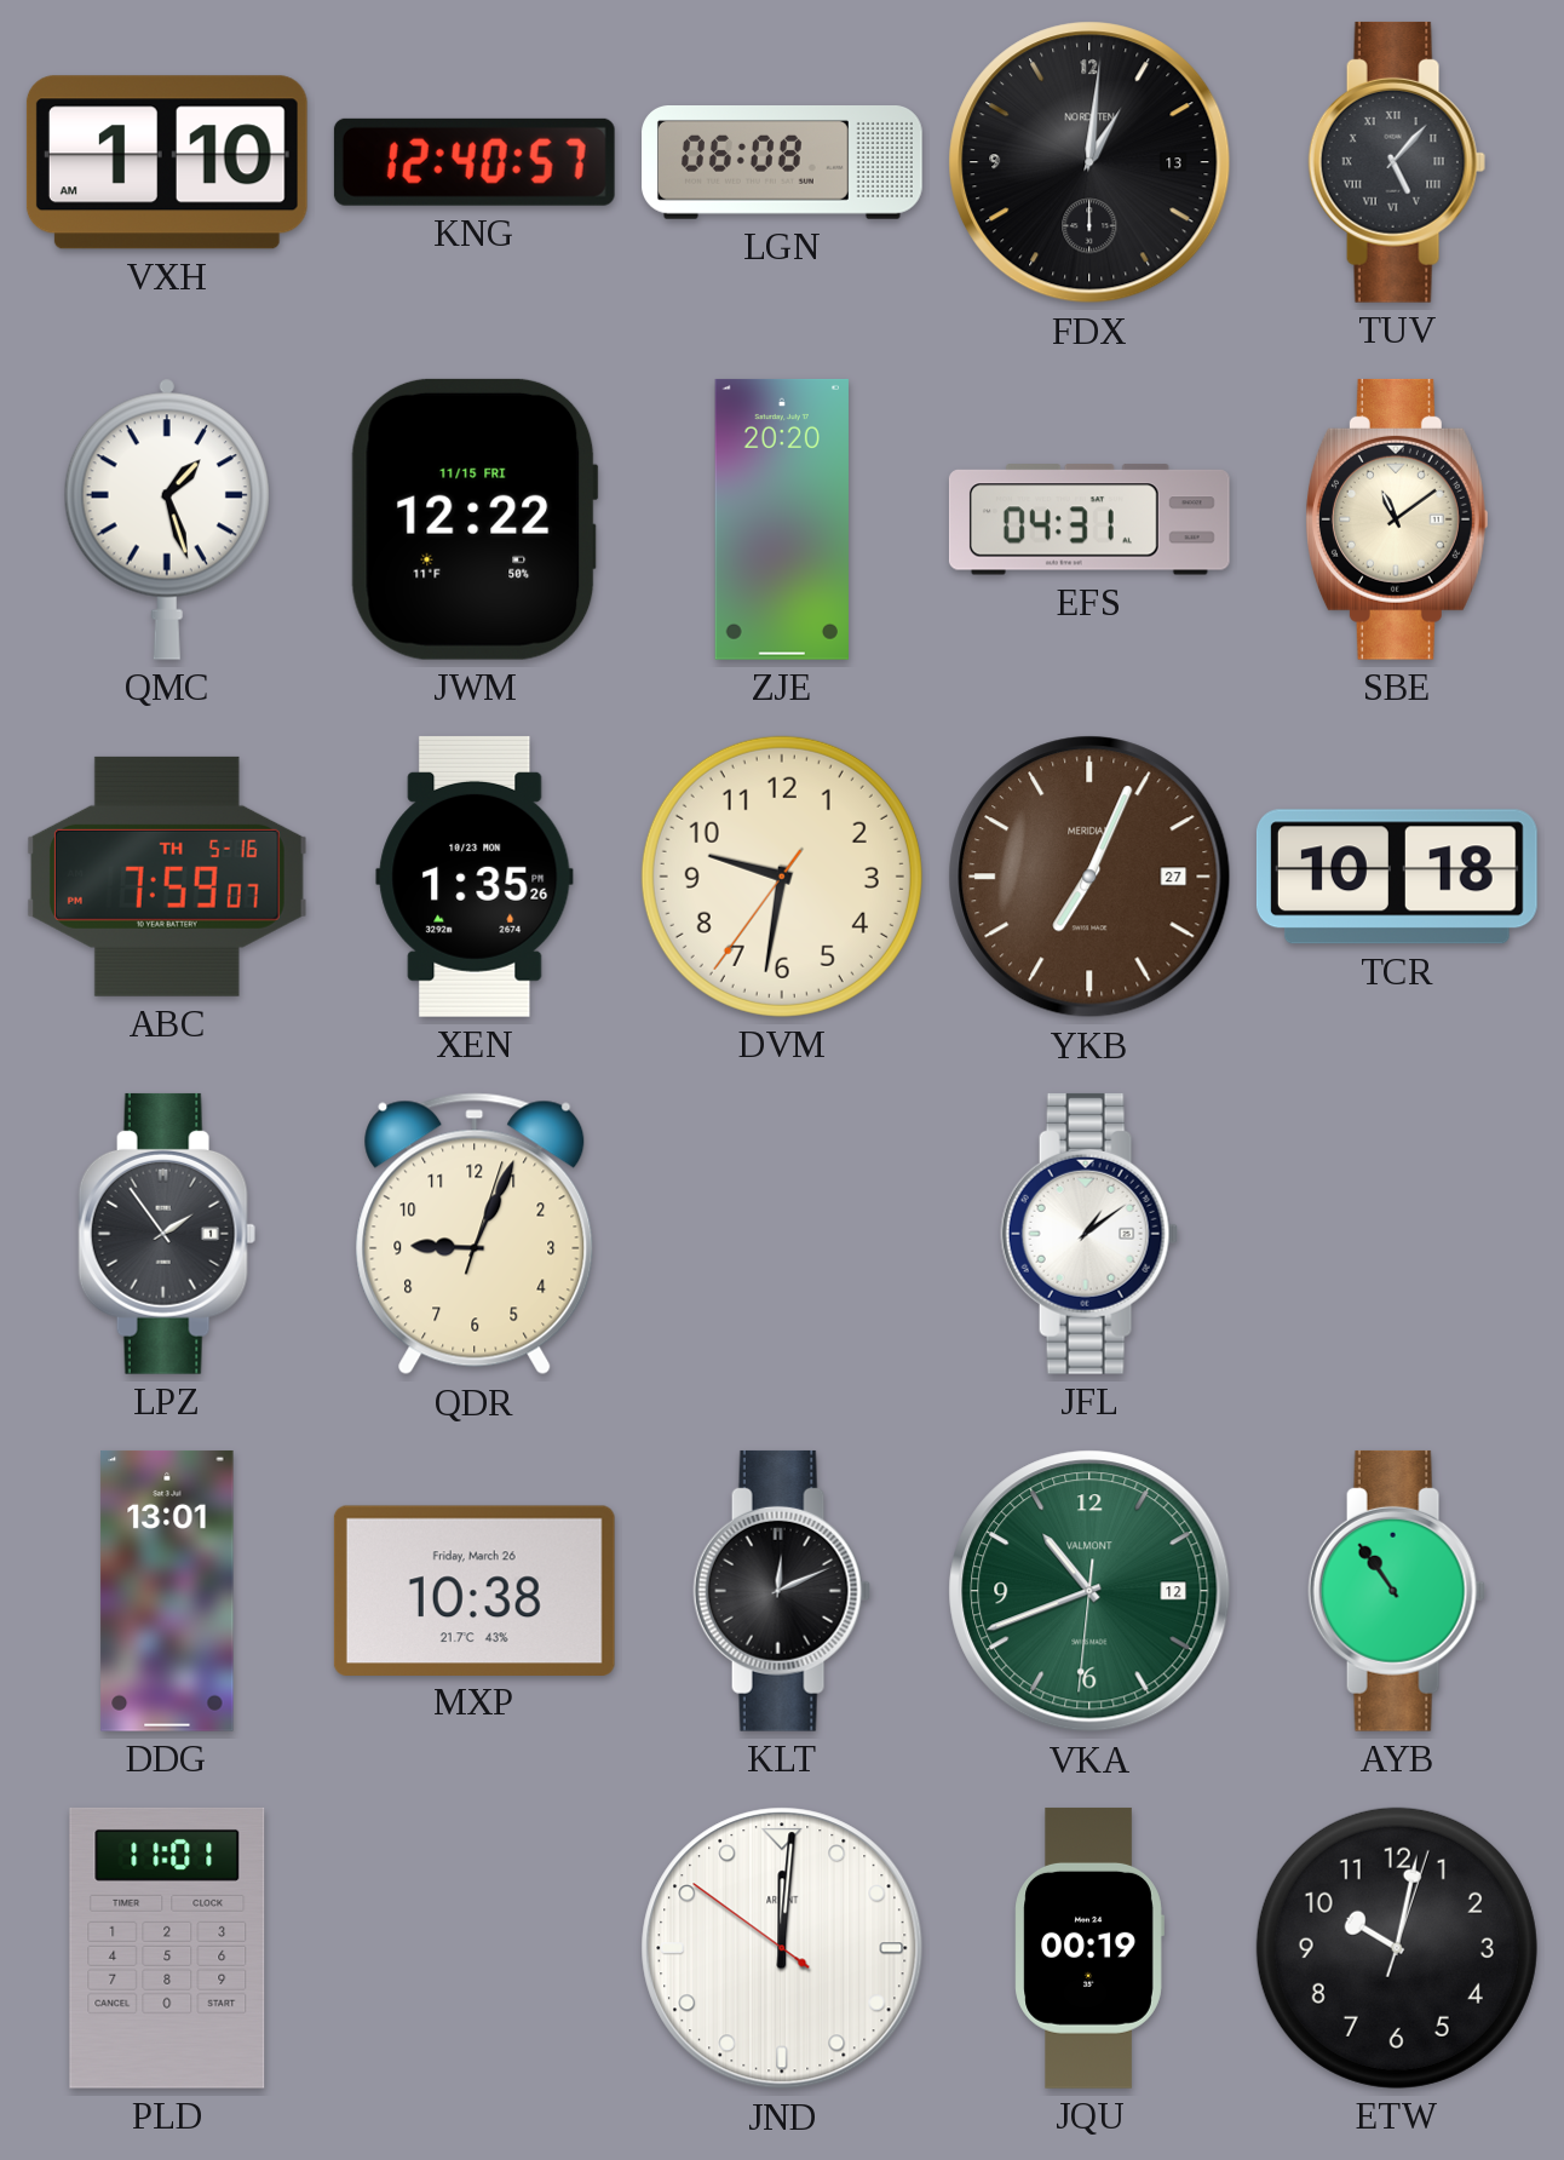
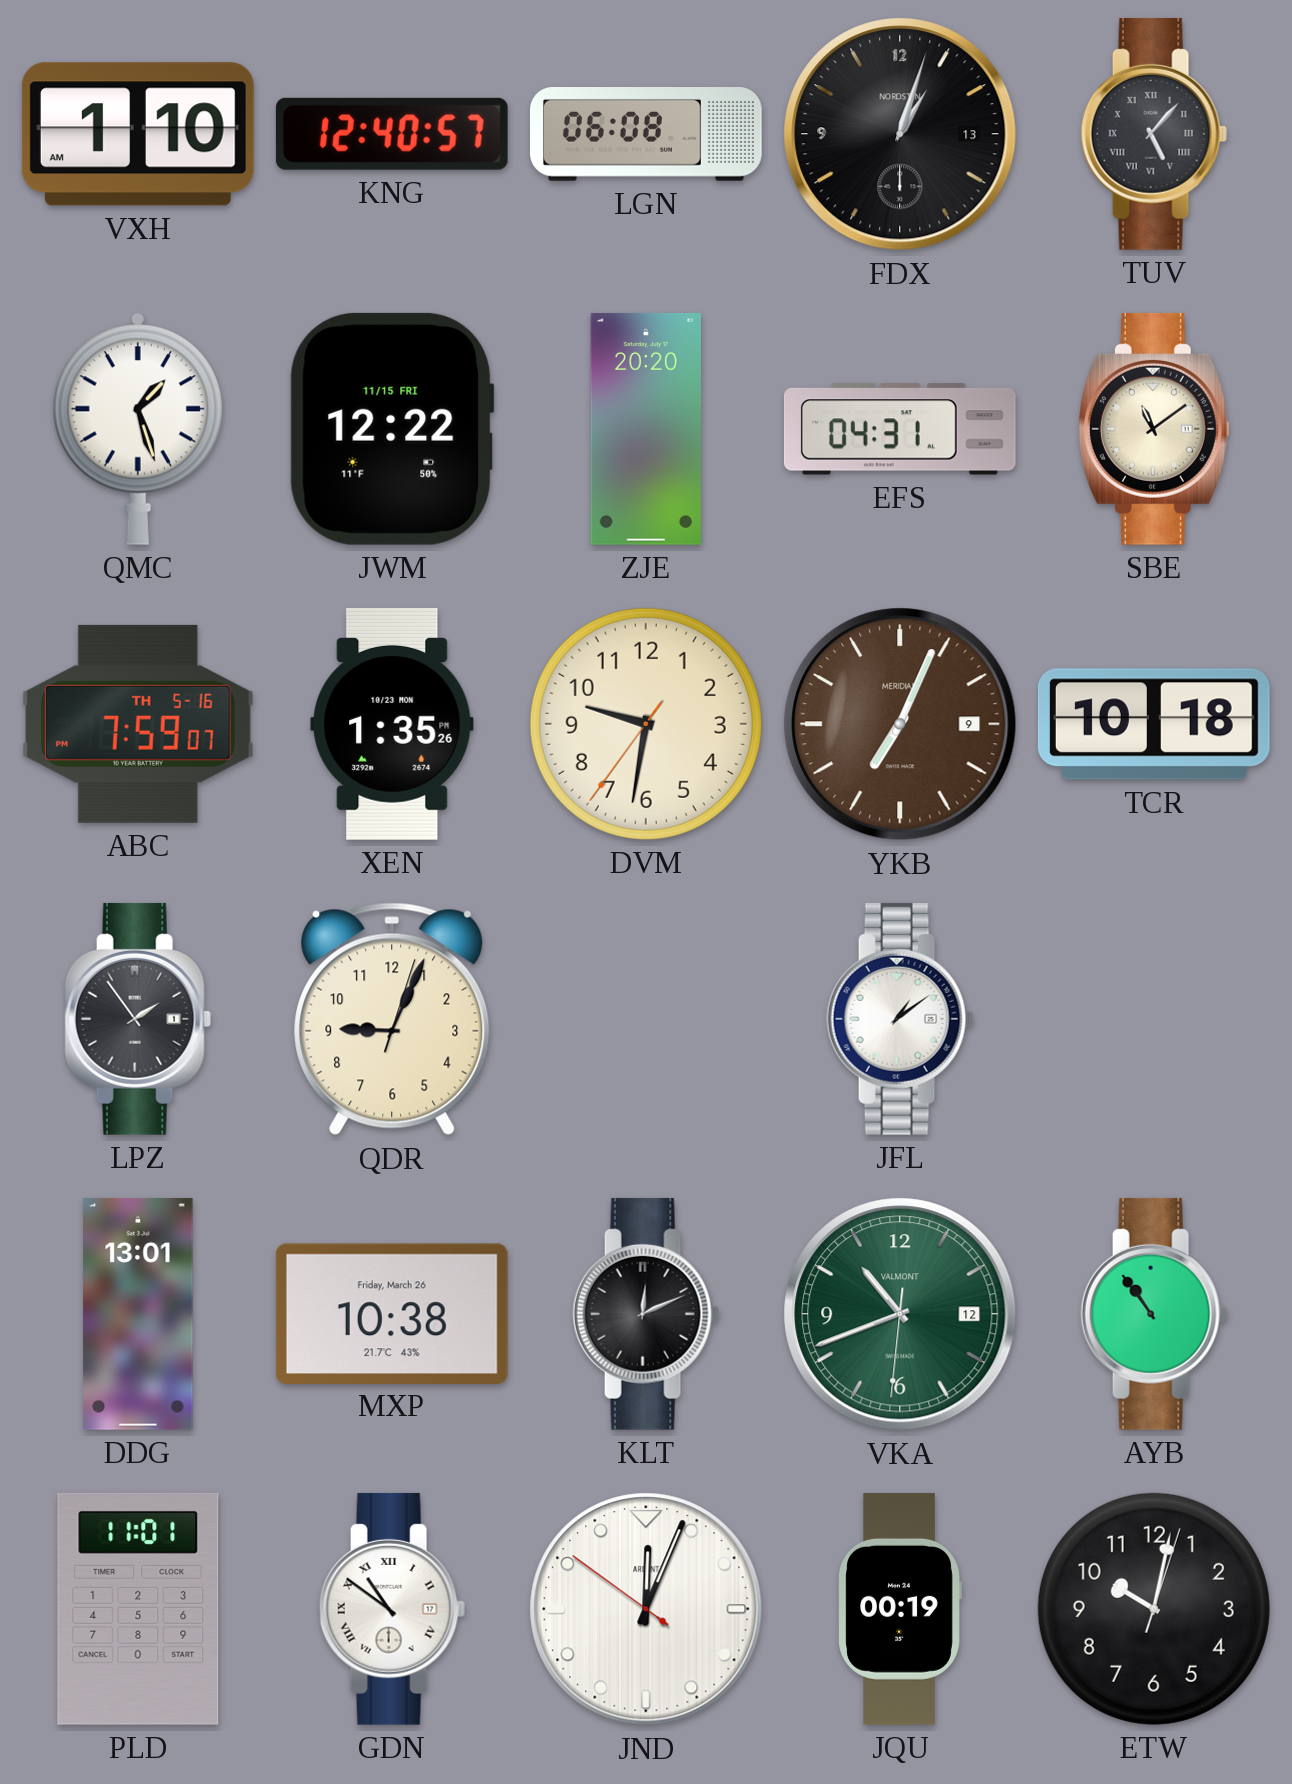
FDX: 1:01 -> 1:03
YKB date: 27 -> 9
GDN: none -> 10:51
JND: 12:00 -> 12:03
